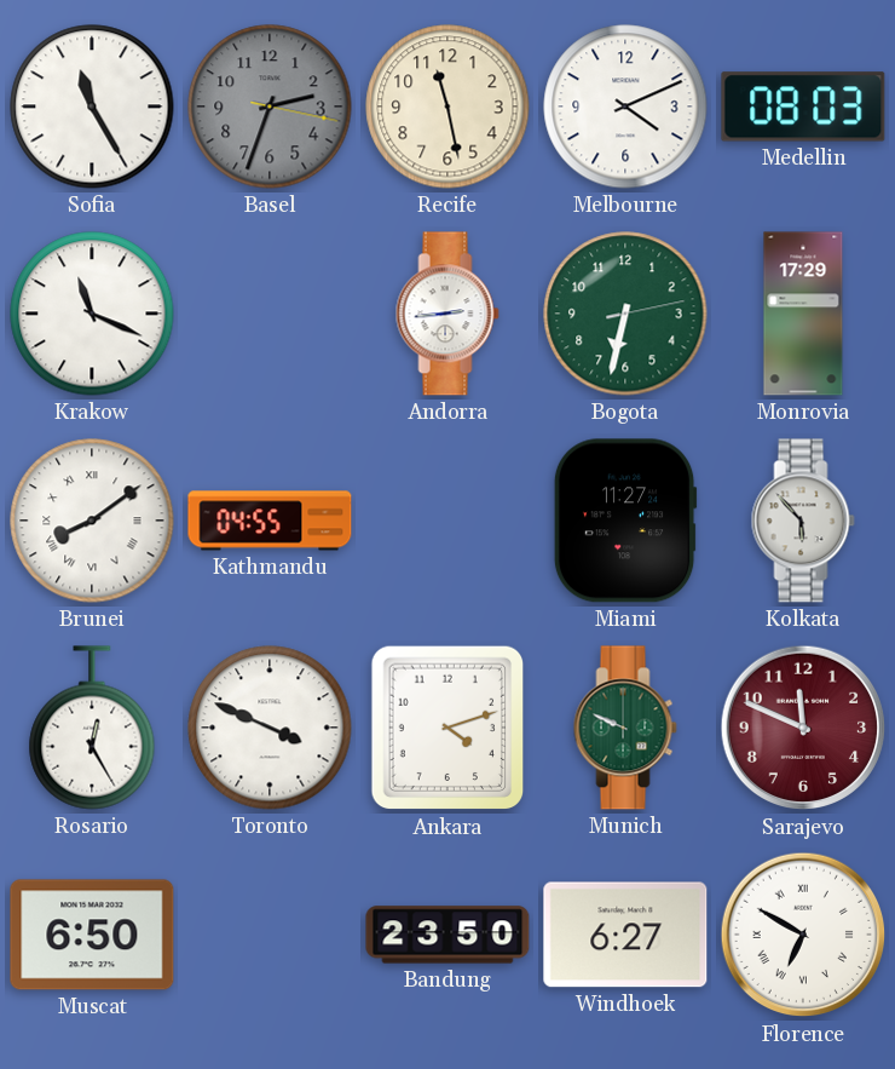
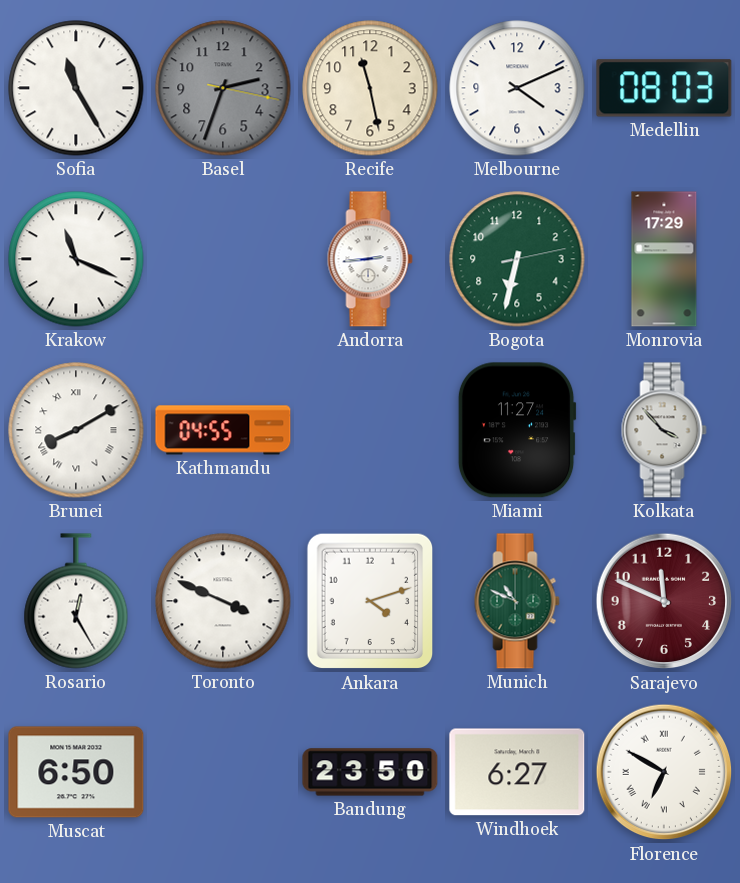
Brunei: 8:09 -> 8:10
Kolkata: 5:53 -> 3:53
Munich: 9:49 -> 10:49
